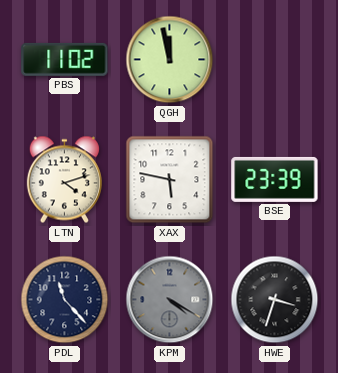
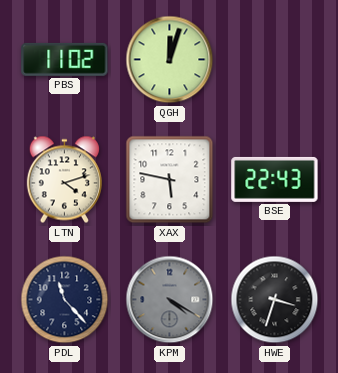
QGH: 11:58 -> 12:03
BSE: 23:39 -> 22:43
